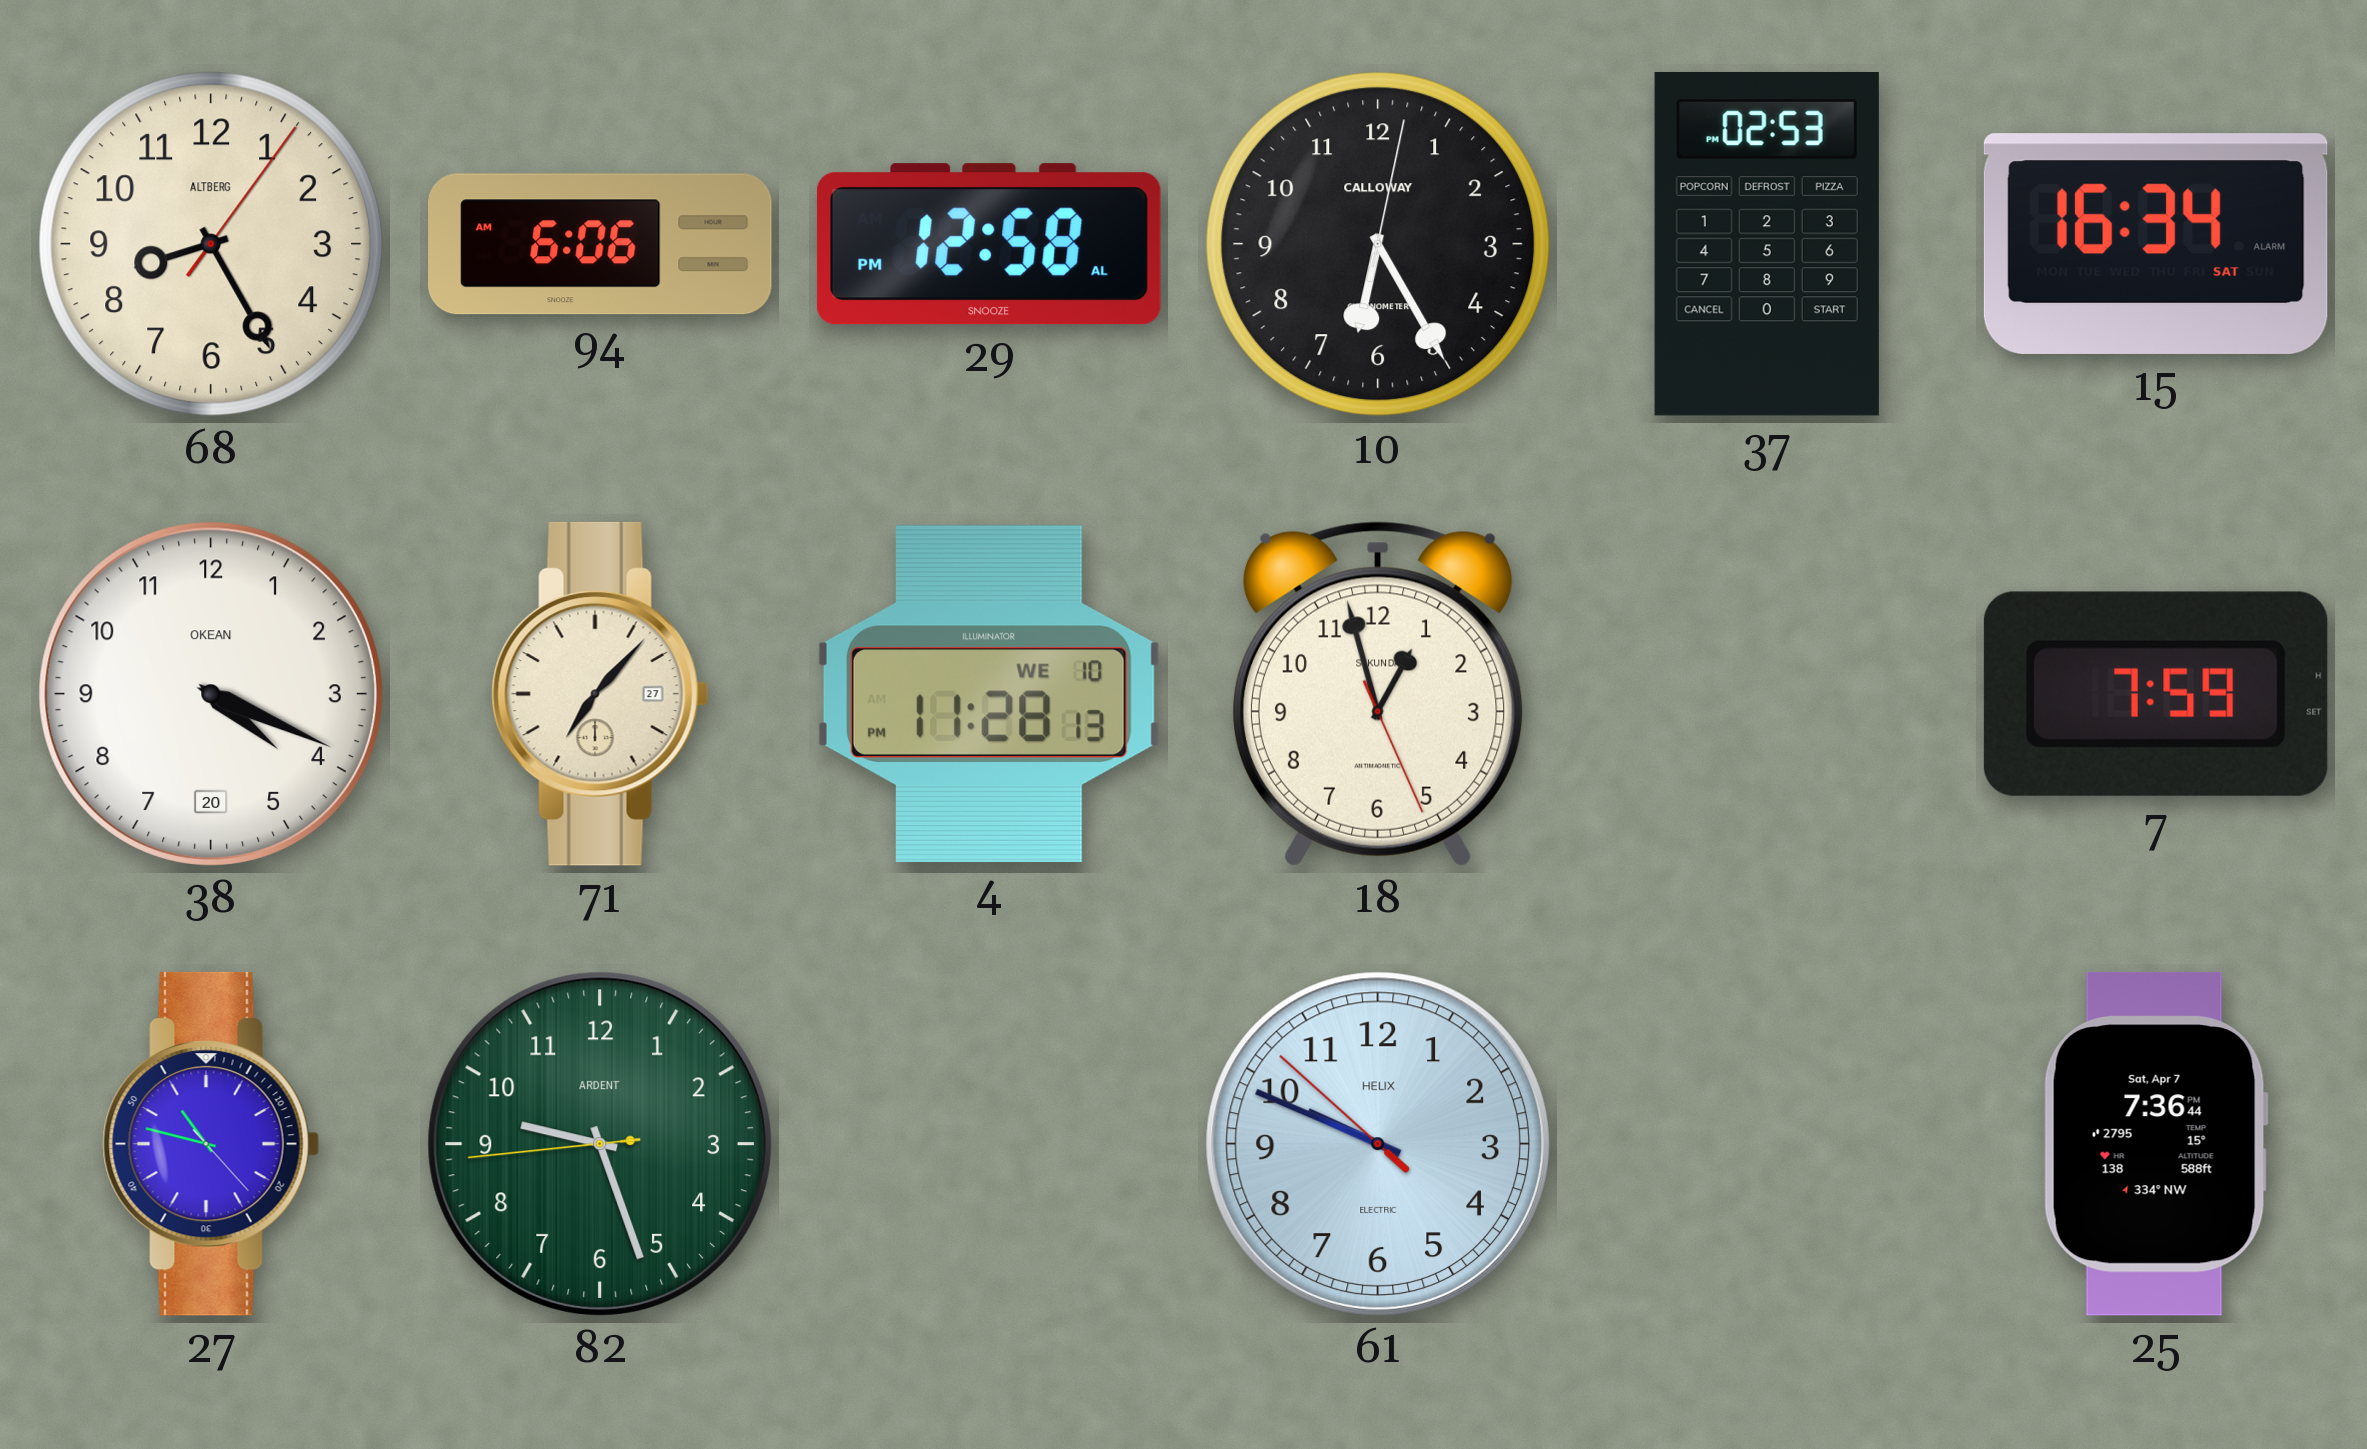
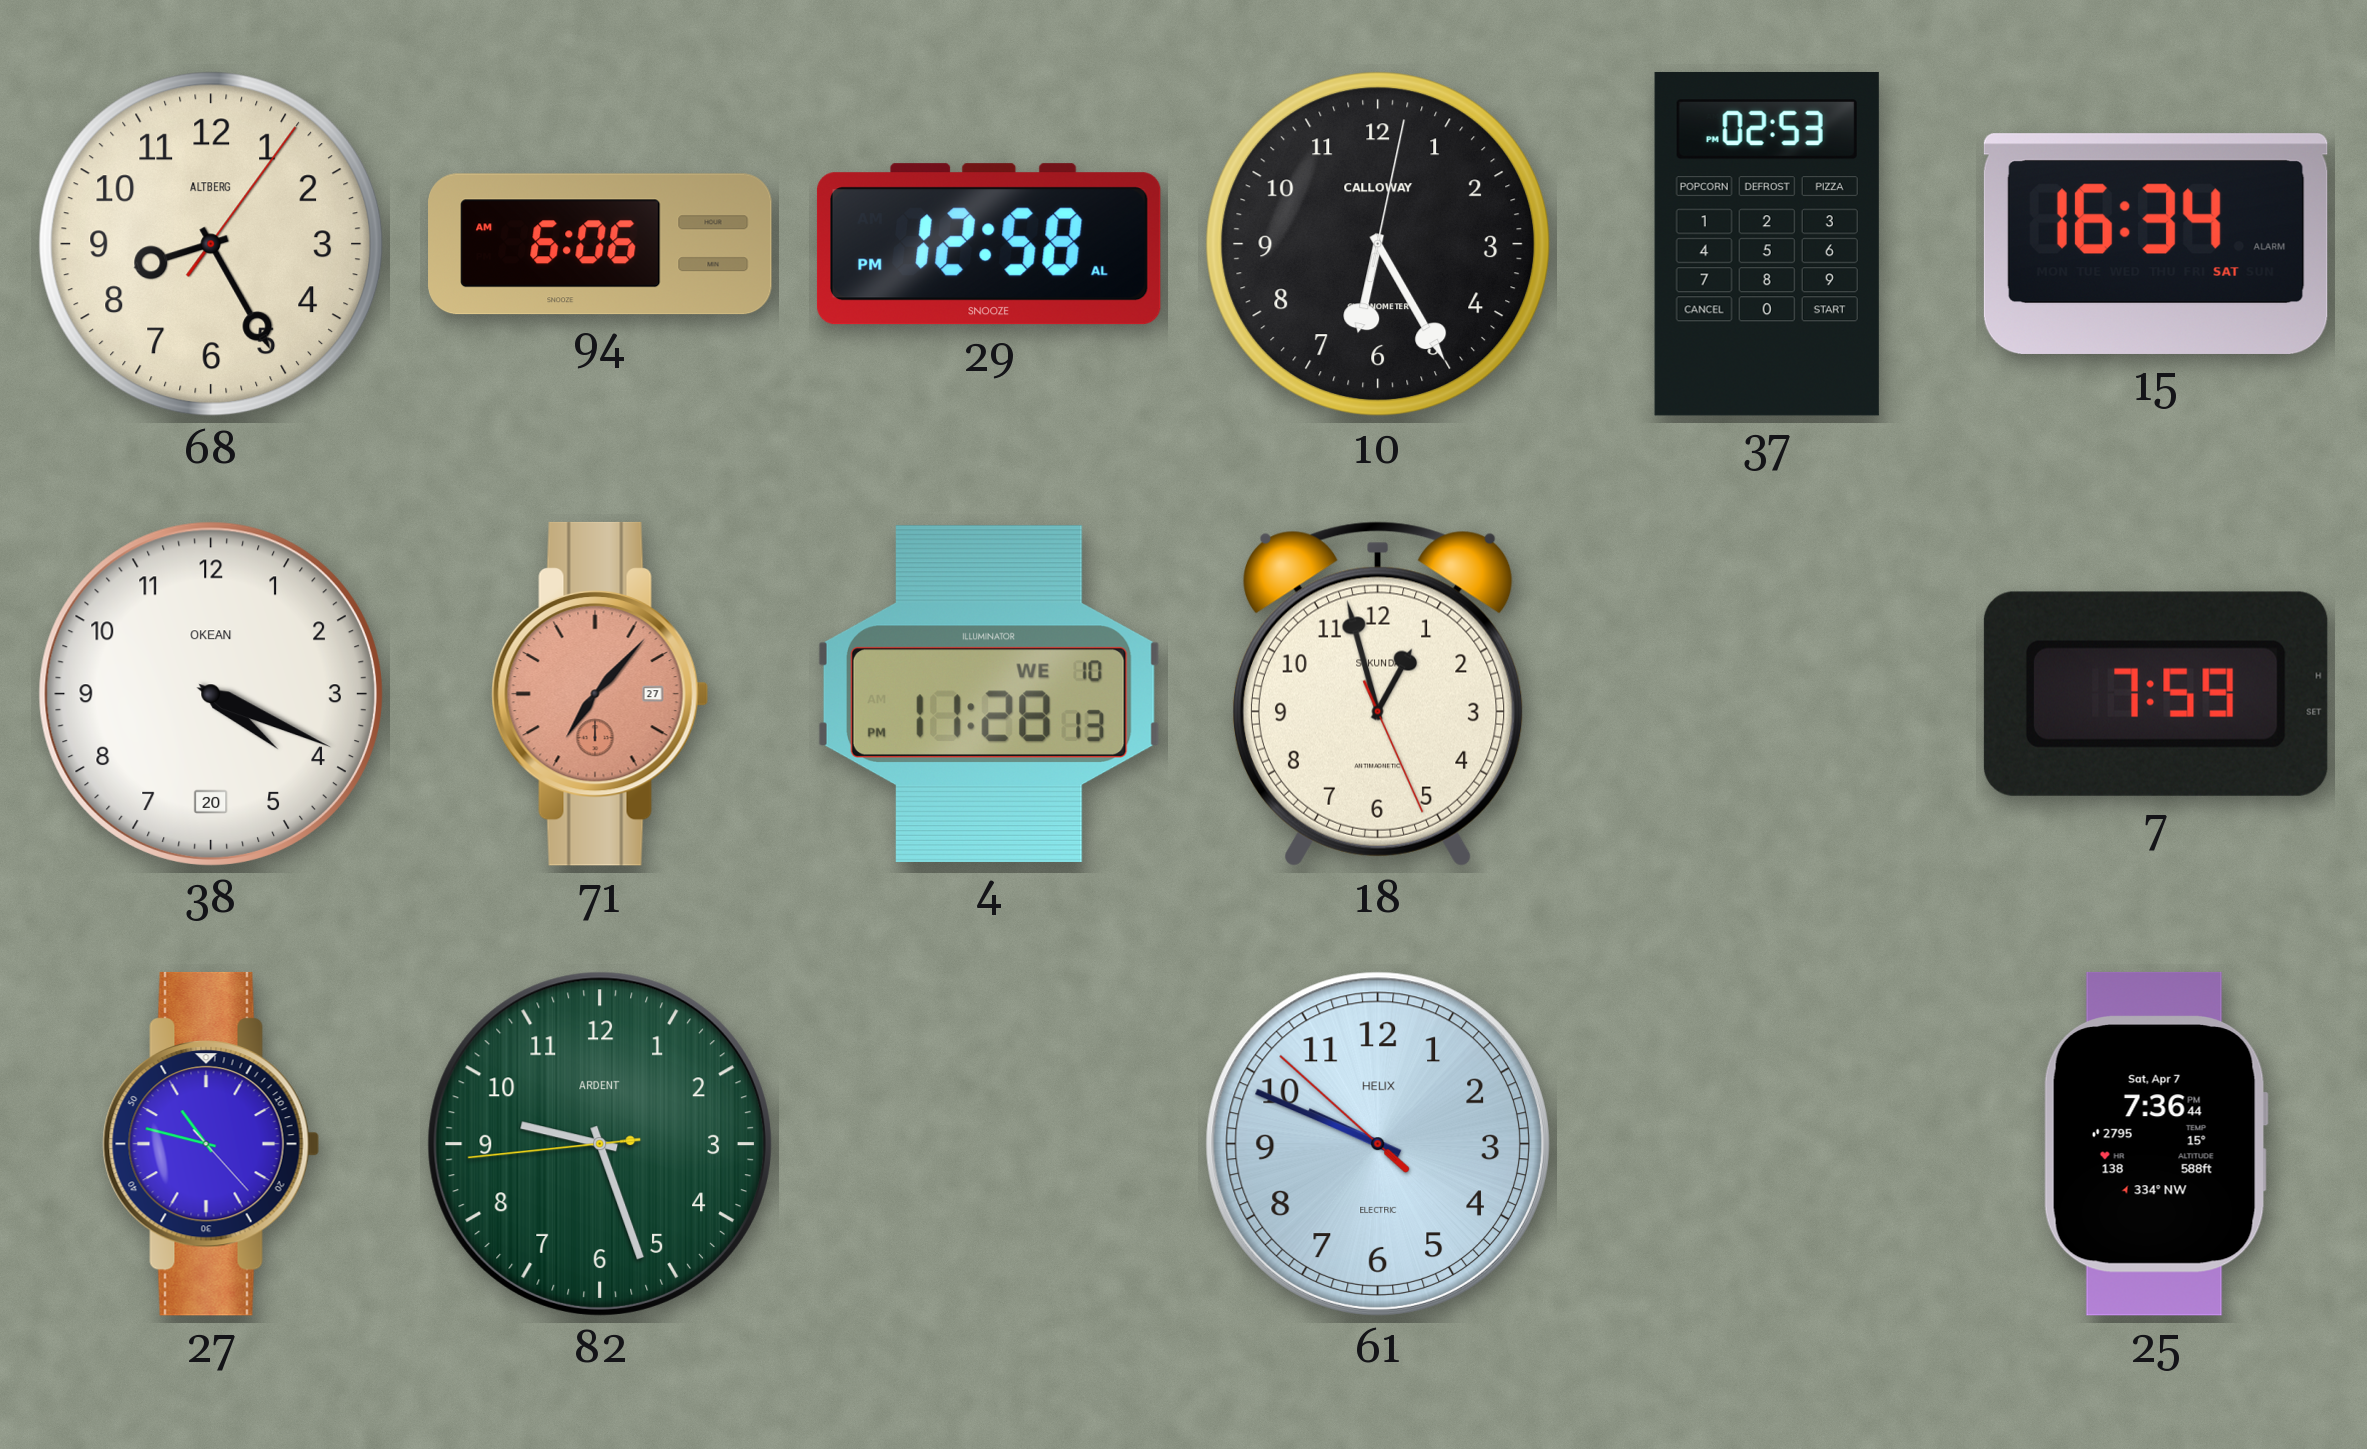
71 dial: cream -> salmon
